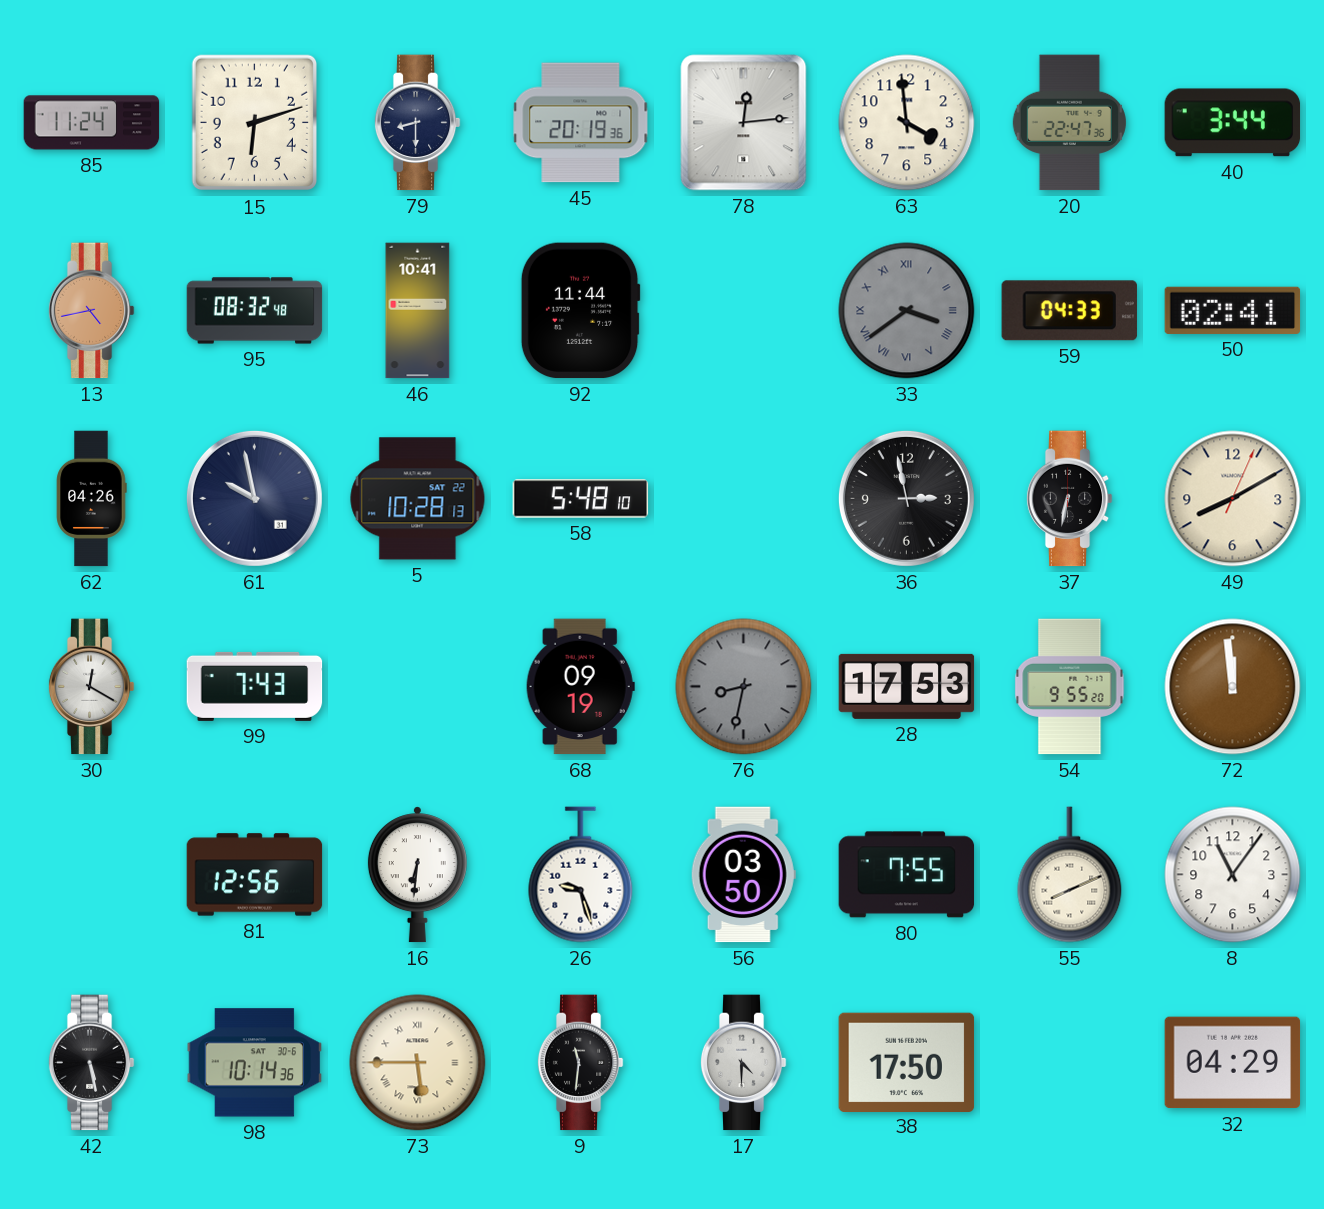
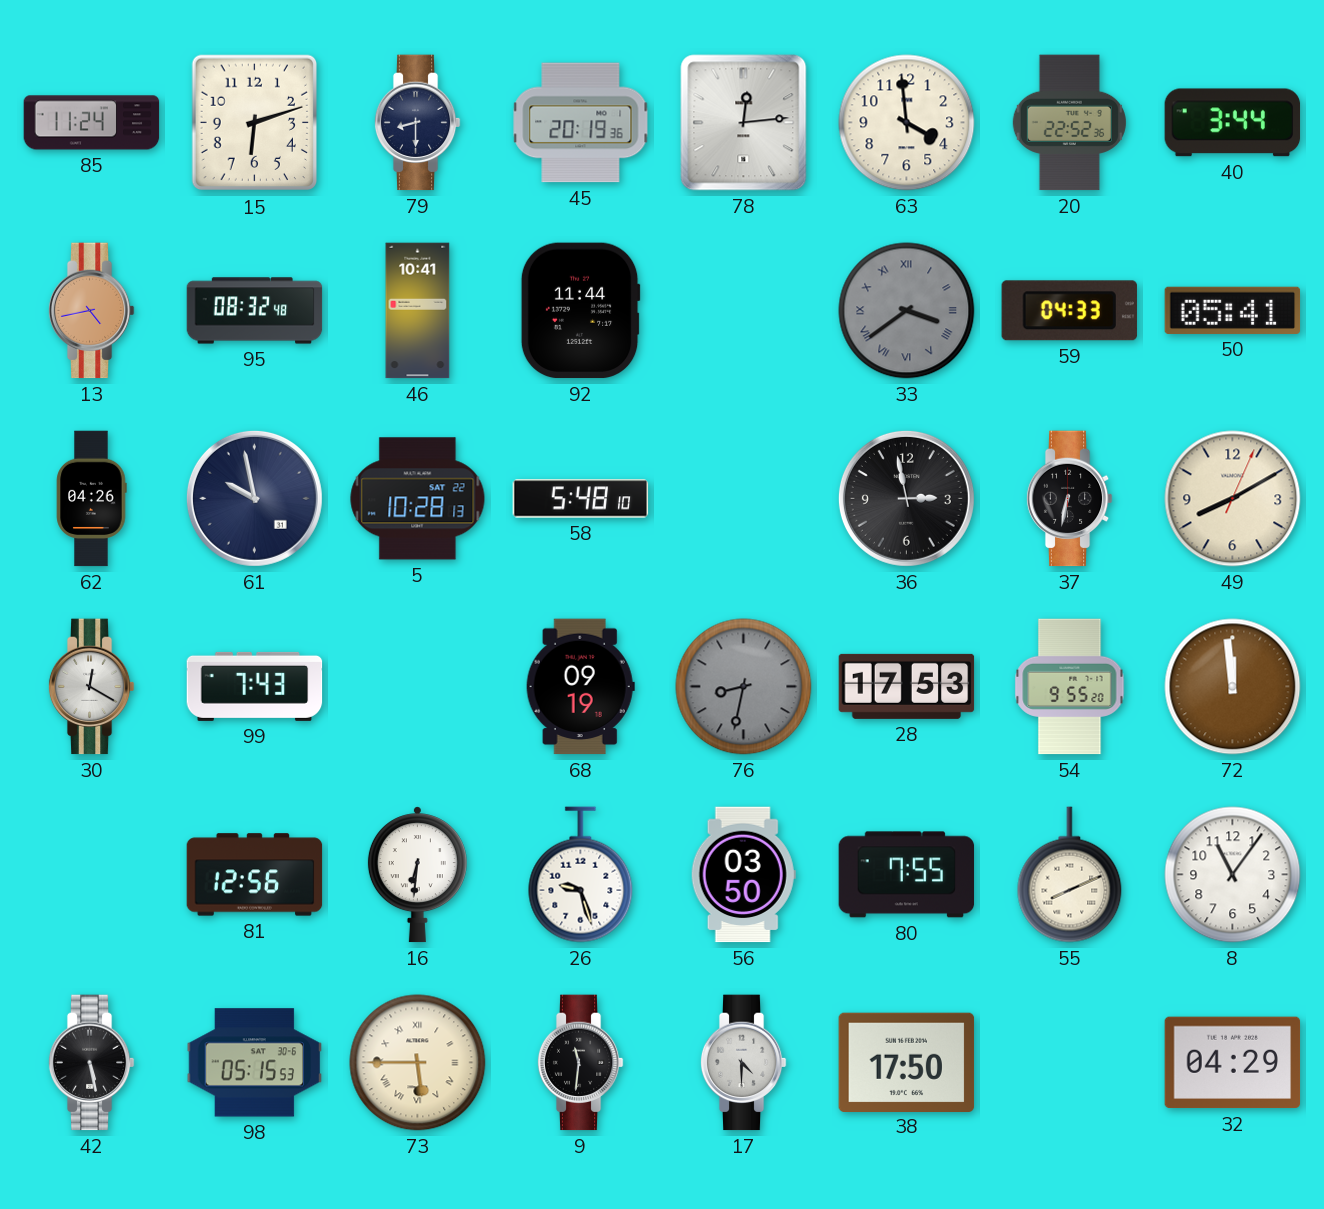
20: 22:47 -> 22:52
50: 02:41 -> 05:41
98: 10:14 -> 05:15
